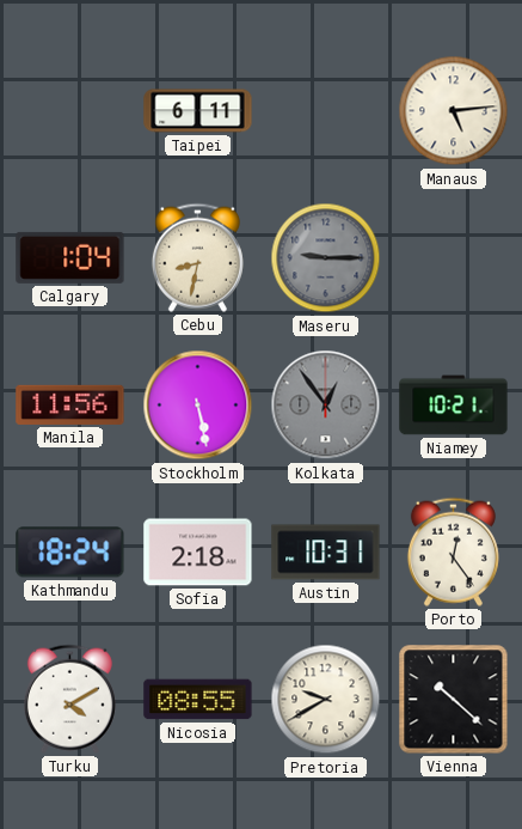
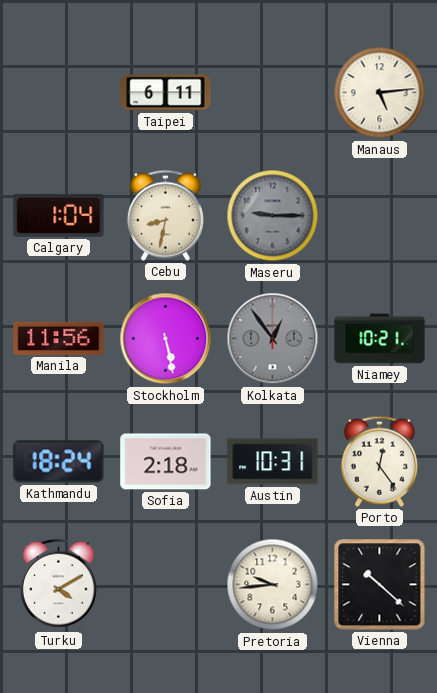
Nicosia: 08:55 -> none
Pretoria: 9:40 -> 9:44
